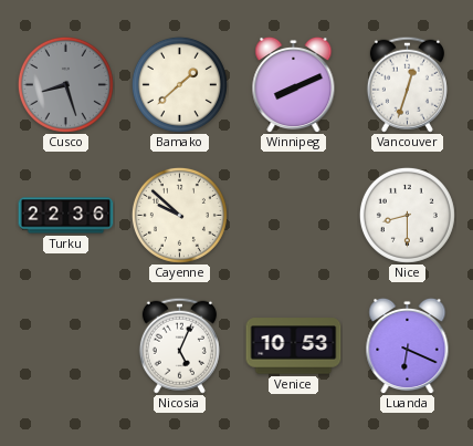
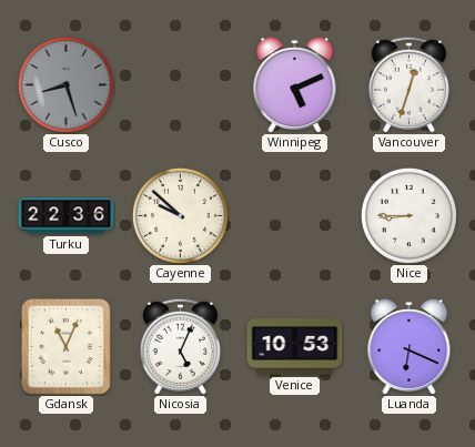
Bamako: 1:38 -> none
Winnipeg: 8:11 -> 5:11
Nice: 8:30 -> 8:45
Gdansk: none -> 11:04
